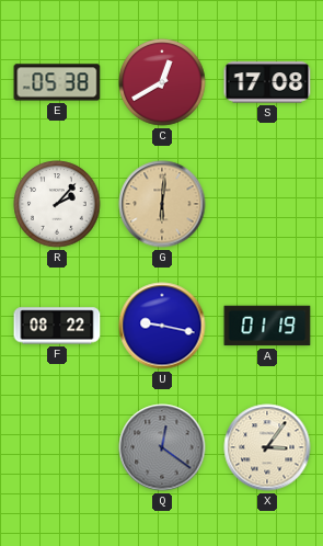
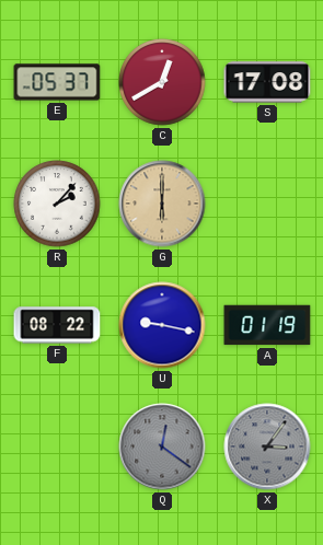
E: 05:38 -> 05:37
G: 6:01 -> 6:00
X dial: cream -> grey
